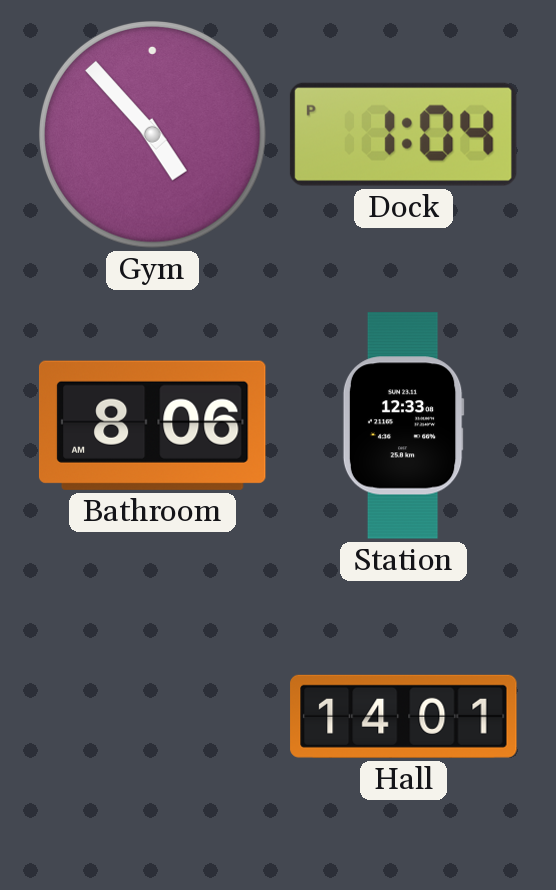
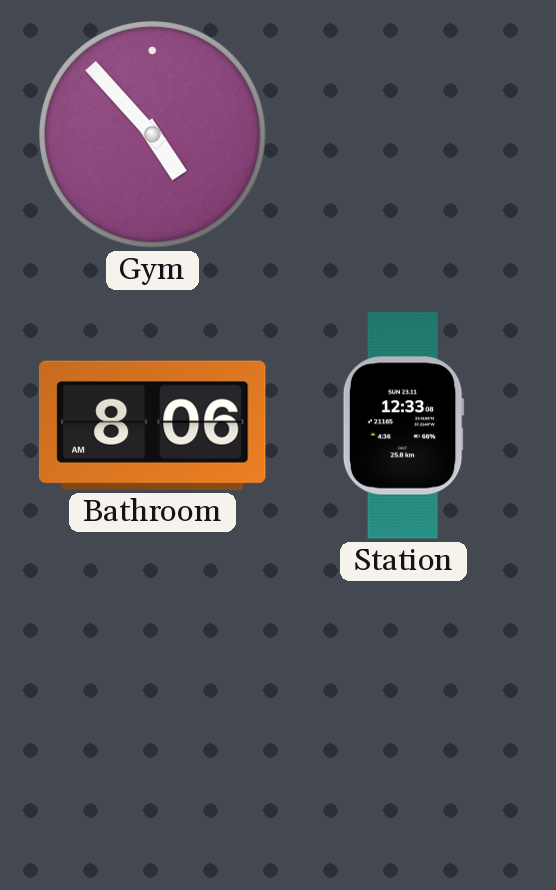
Dock: 1:04 -> none
Hall: 14:01 -> none
